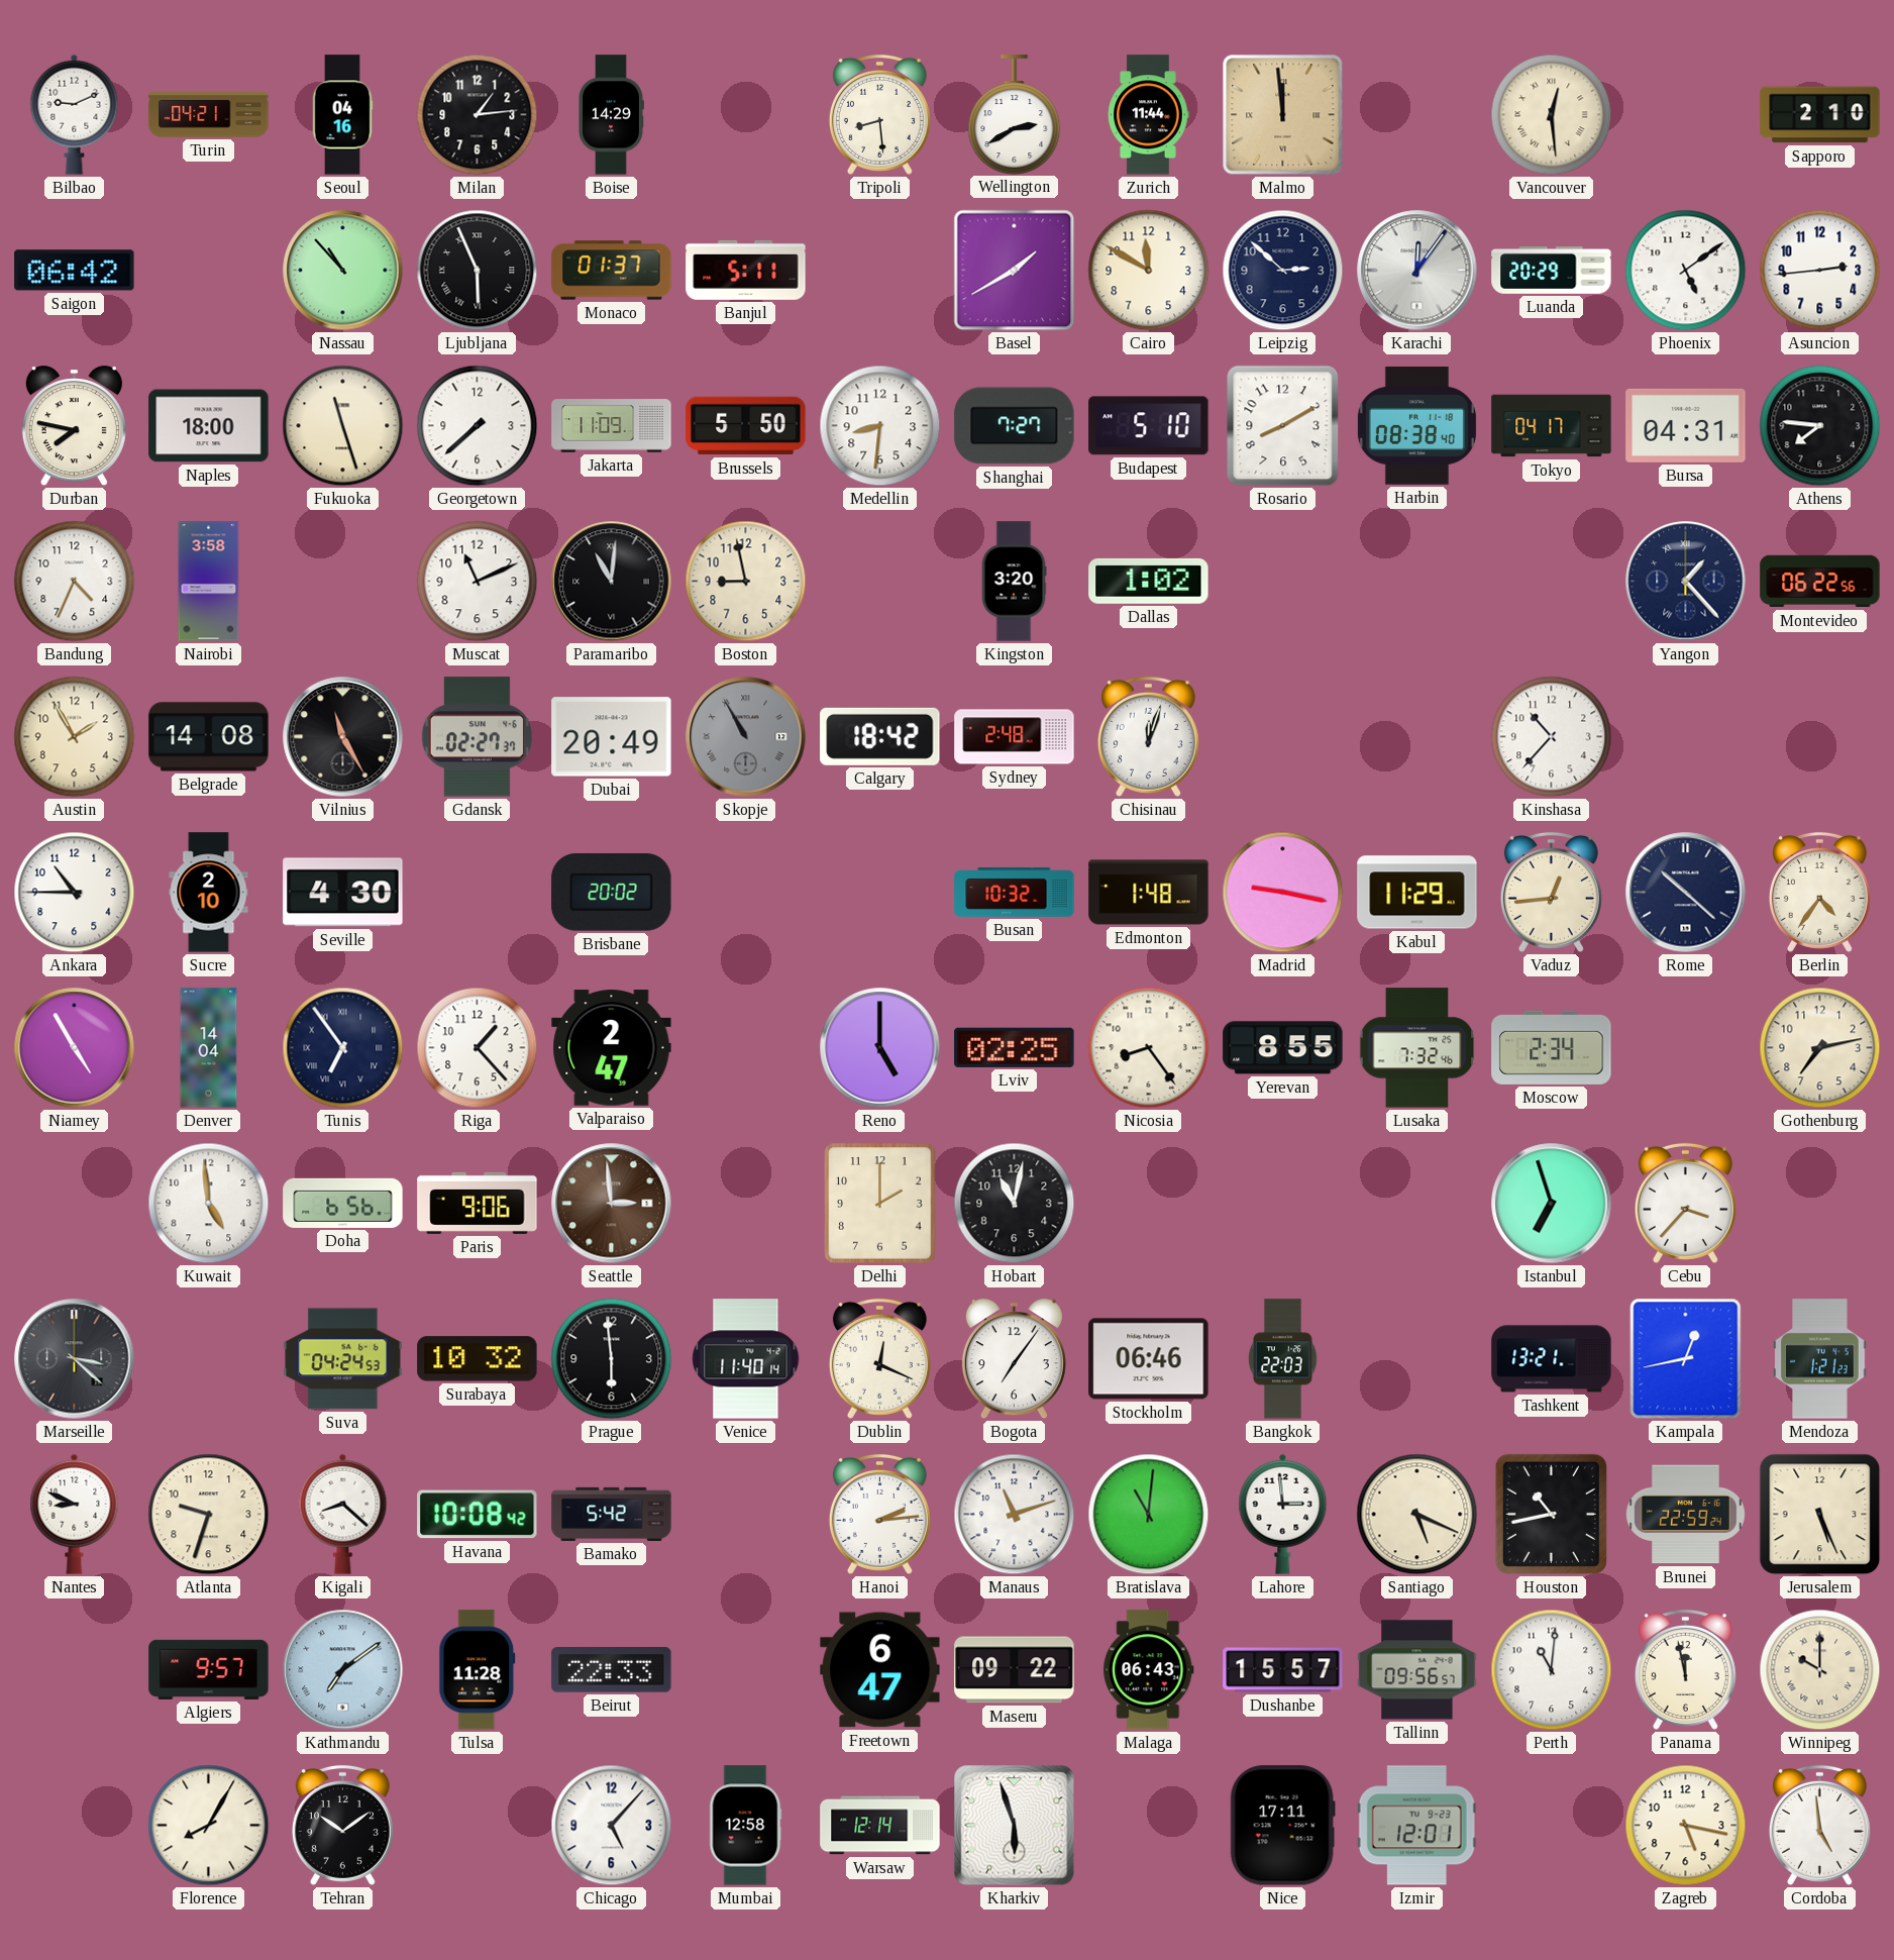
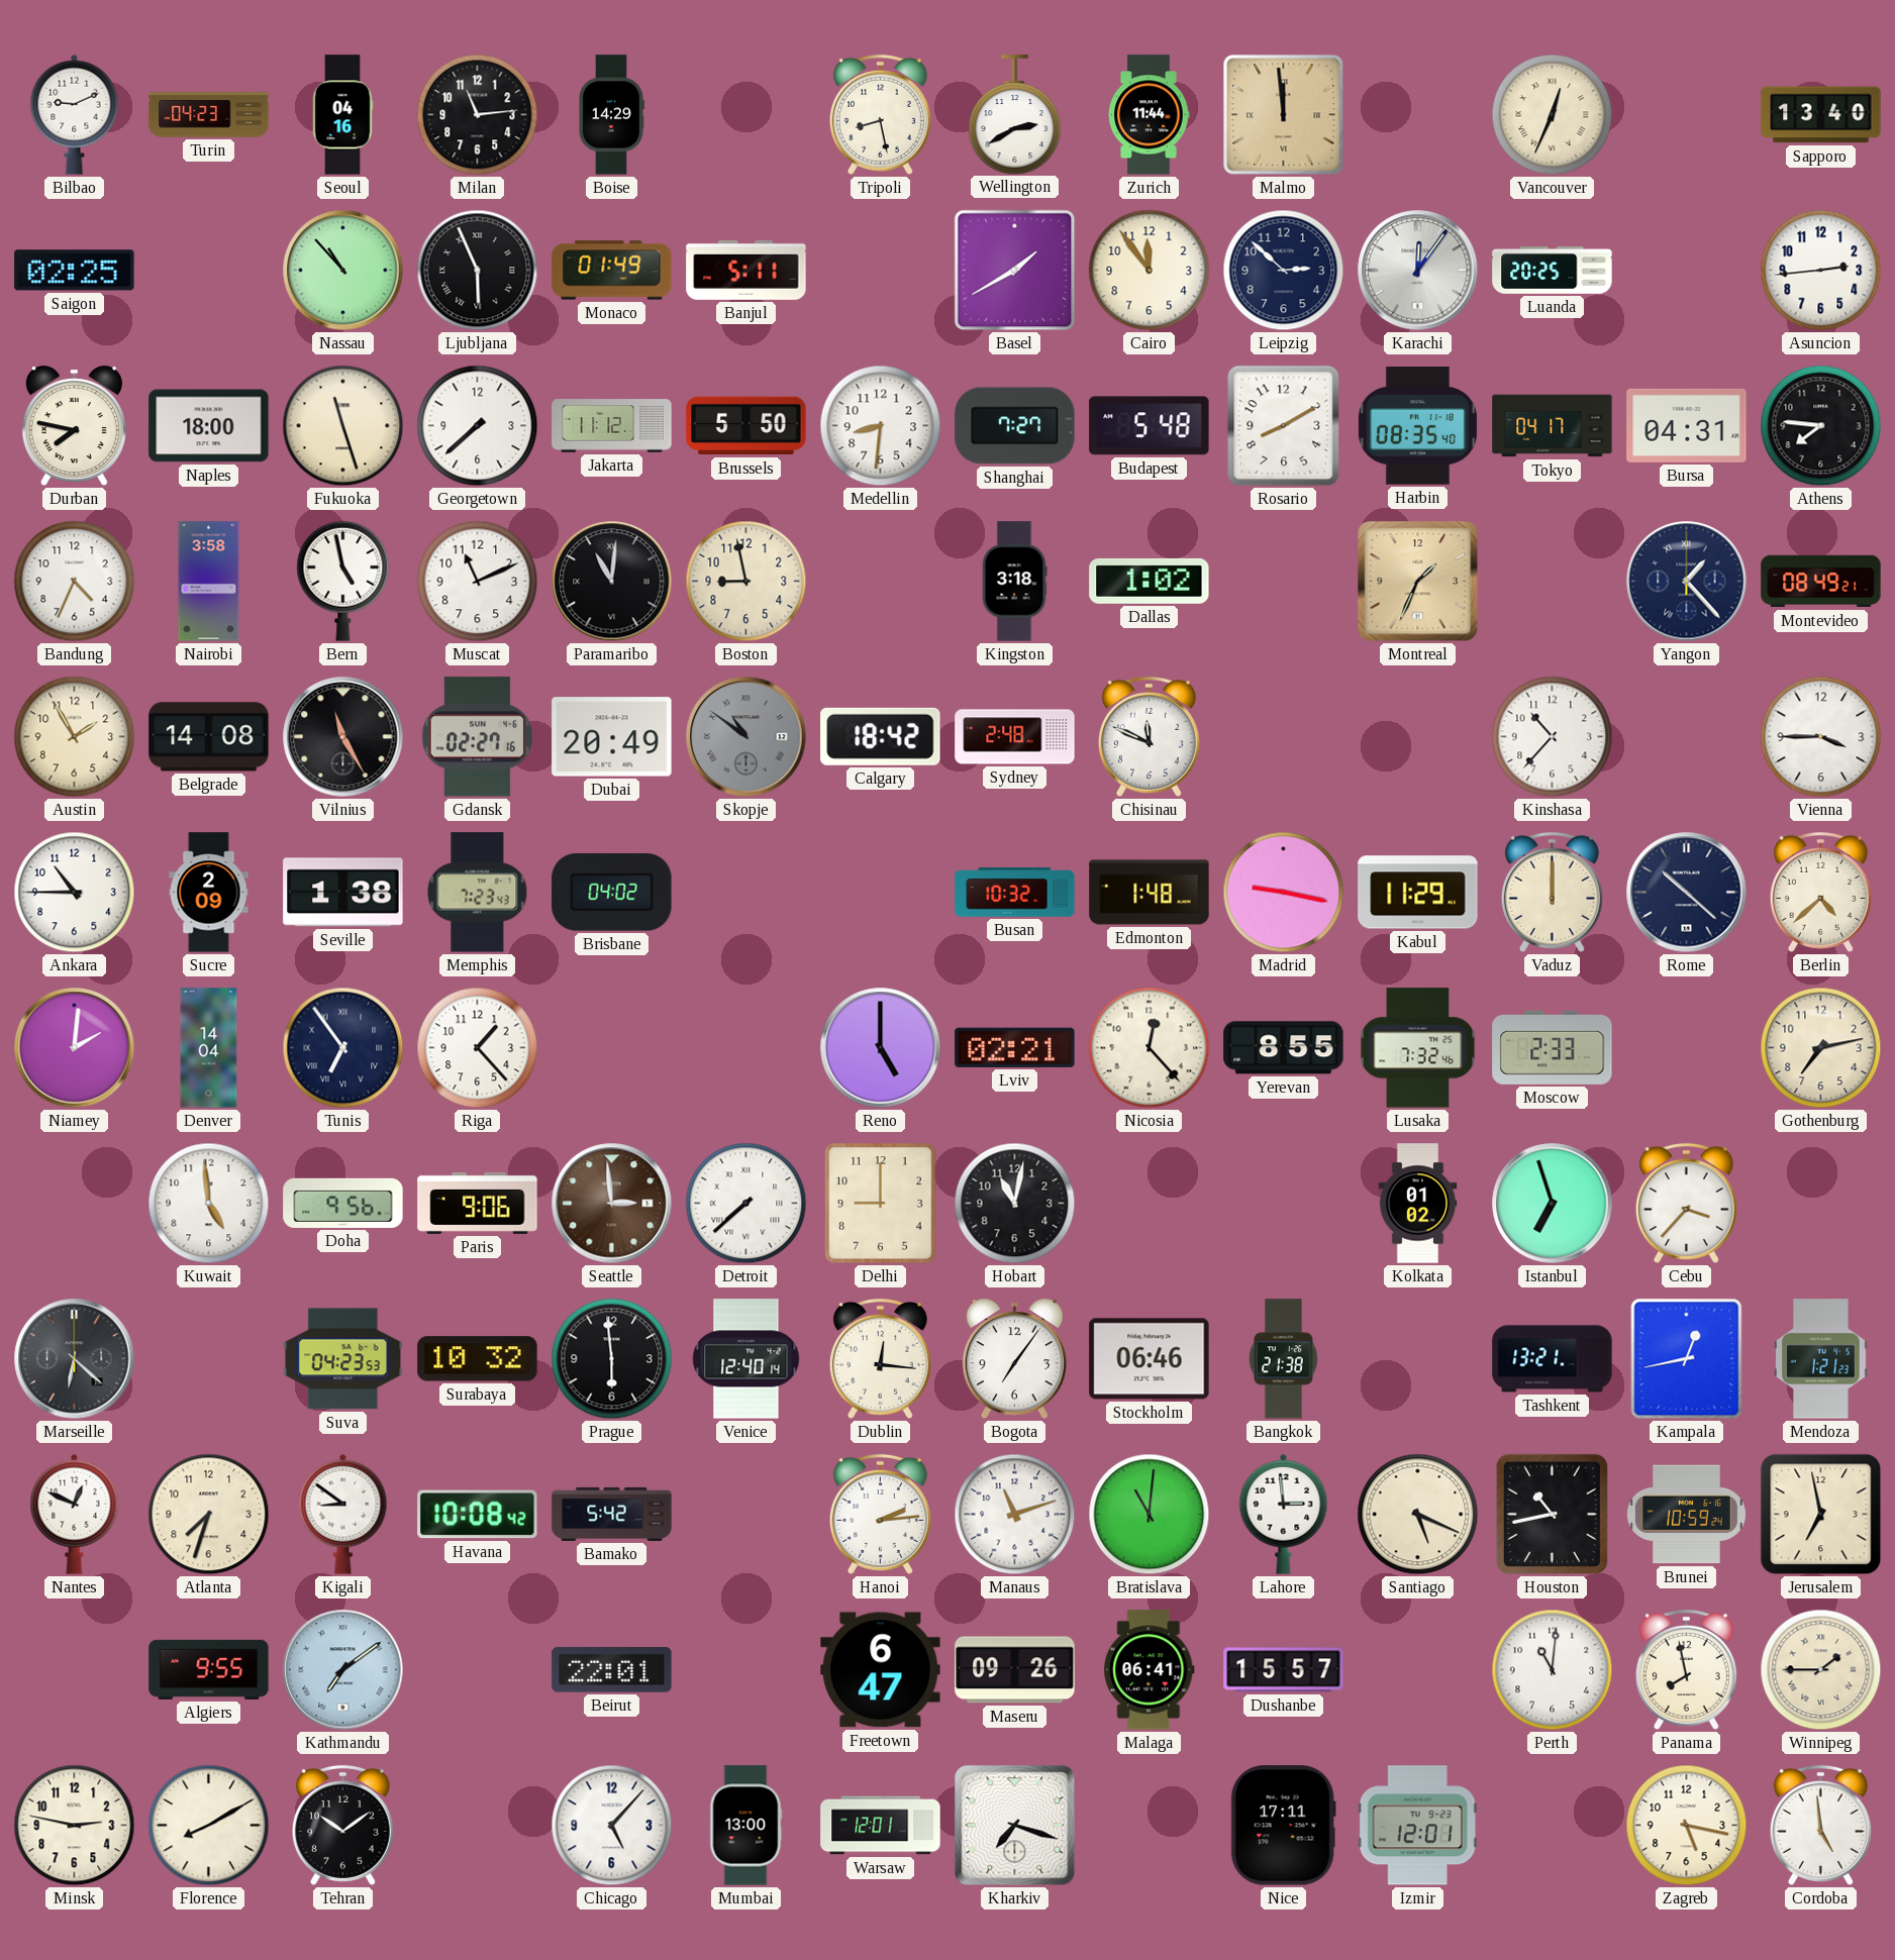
Turin: 04:21 -> 04:23
Milan: 1:14 -> 11:14
Tripoli: 8:29 -> 8:28
Vancouver: 12:29 -> 12:34
Sapporo: 2:10 -> 13:40
Saigon: 06:42 -> 02:25
Monaco: 01:37 -> 01:49
Cairo: 11:50 -> 11:54
Luanda: 20:29 -> 20:25
Phoenix: 5:09 -> none
Jakarta: 11:09 -> 11:12
Budapest: 5:10 -> 5:48
Harbin: 08:38 -> 08:35
Bern: none -> 4:58
Kingston: 3:20 -> 3:18
Montreal: none -> 1:34
Montevideo: 06:22 -> 08:49
Gdansk: 02:27:37 -> 02:27:16
Skopje: 10:55 -> 10:51
Chisinau: 12:03 -> 11:49
Vienna: none -> 3:45
Sucre: 2:10 -> 2:09
Seville: 4:30 -> 1:38
Memphis: none -> 7:23
Brisbane: 20:02 -> 04:02
Vaduz: 12:44 -> 12:00
Berlin: 4:36 -> 4:38
Niamey: 4:55 -> 2:01
Valparaiso: 2:47 -> none
Lviv: 02:25 -> 02:21
Nicosia: 8:24 -> 12:23
Moscow: 2:34 -> 2:33
Doha: 6:56 -> 9:56
Detroit: none -> 7:38
Delhi: 2:00 -> 9:00
Kolkata: none -> 01:02
Marseille: 3:22 -> 6:22
Suva: 04:24 -> 04:23
Venice: 11:40 -> 12:40
Dublin: 12:19 -> 12:16
Bangkok: 22:03 -> 21:38
Nantes: 8:49 -> 12:49
Atlanta: 9:33 -> 7:33
Kigali: 8:22 -> 8:51
Brunei: 22:59 -> 10:59
Jerusalem: 5:26 -> 6:58
Algiers: 9:57 -> 9:55
Tulsa: 11:28 -> none
Beirut: 22:33 -> 22:01
Maseru: 09:22 -> 09:26
Malaga: 06:43 -> 06:41
Tallinn: 09:56 -> none
Panama: 11:58 -> 7:58
Winnipeg: 10:00 -> 1:45
Minsk: none -> 2:47
Florence: 8:05 -> 8:10
Mumbai: 12:58 -> 13:00
Warsaw: 12:14 -> 12:01
Kharkiv: 5:57 -> 7:18
